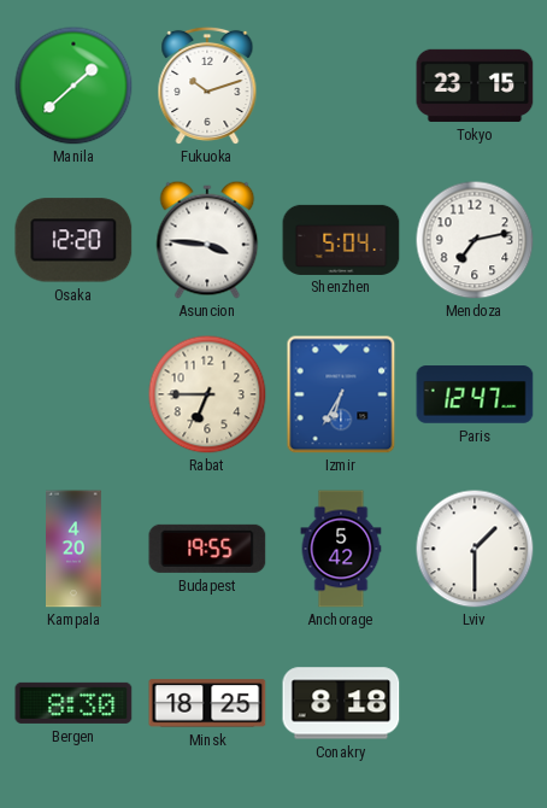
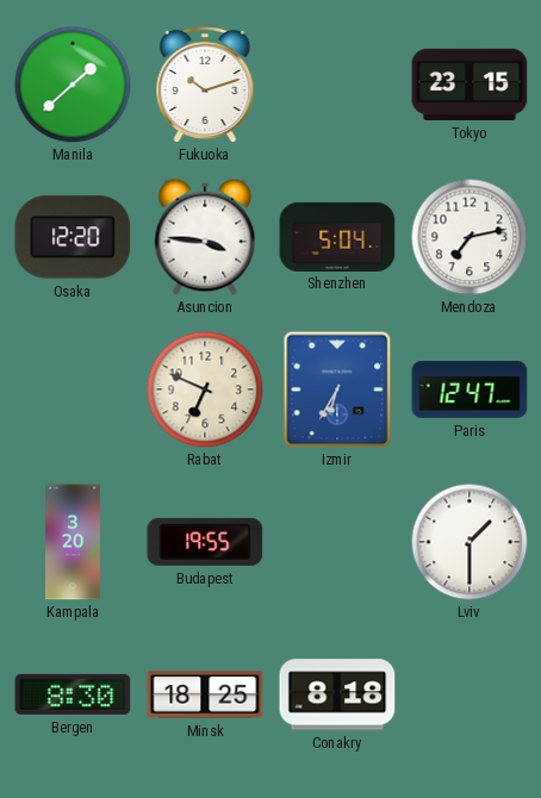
Rabat: 6:45 -> 6:49
Kampala: 4:20 -> 3:20
Anchorage: 5:42 -> none
